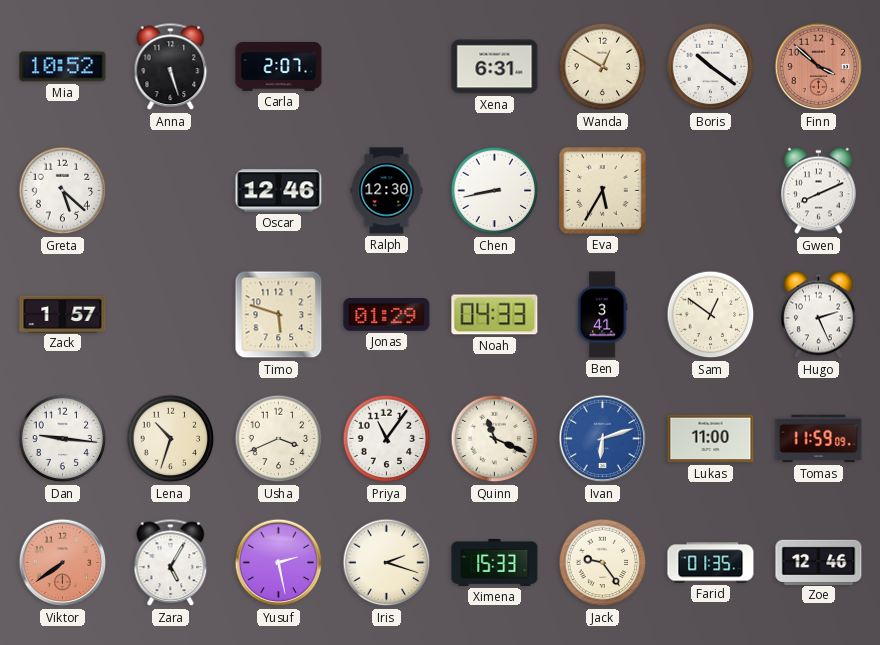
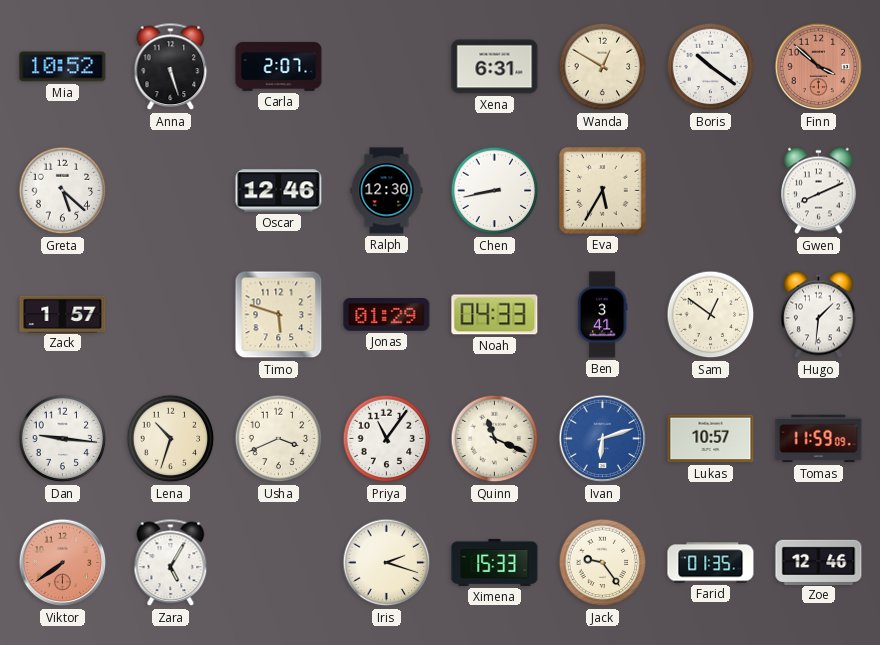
Hugo: 2:26 -> 1:31
Lukas: 11:00 -> 10:57
Yusuf: 2:28 -> none
